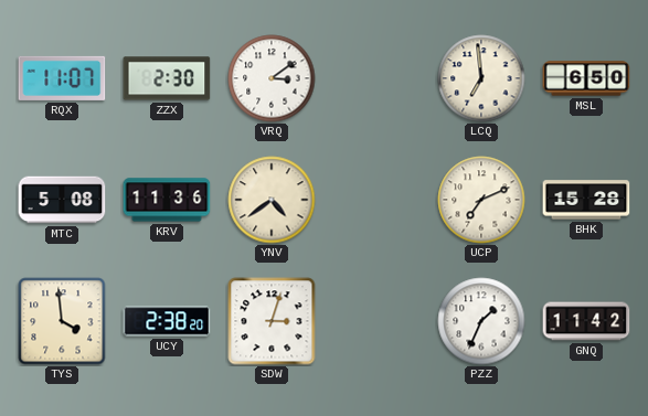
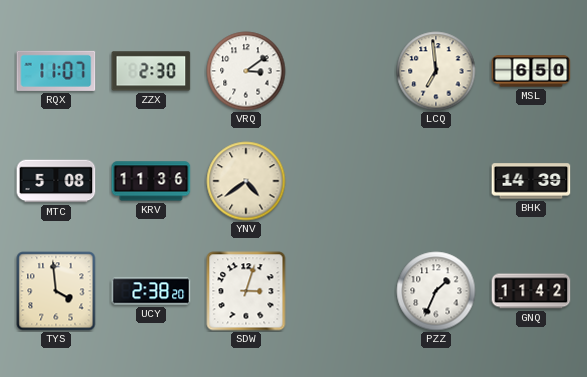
UCP: 7:11 -> none
BHK: 15:28 -> 14:39
